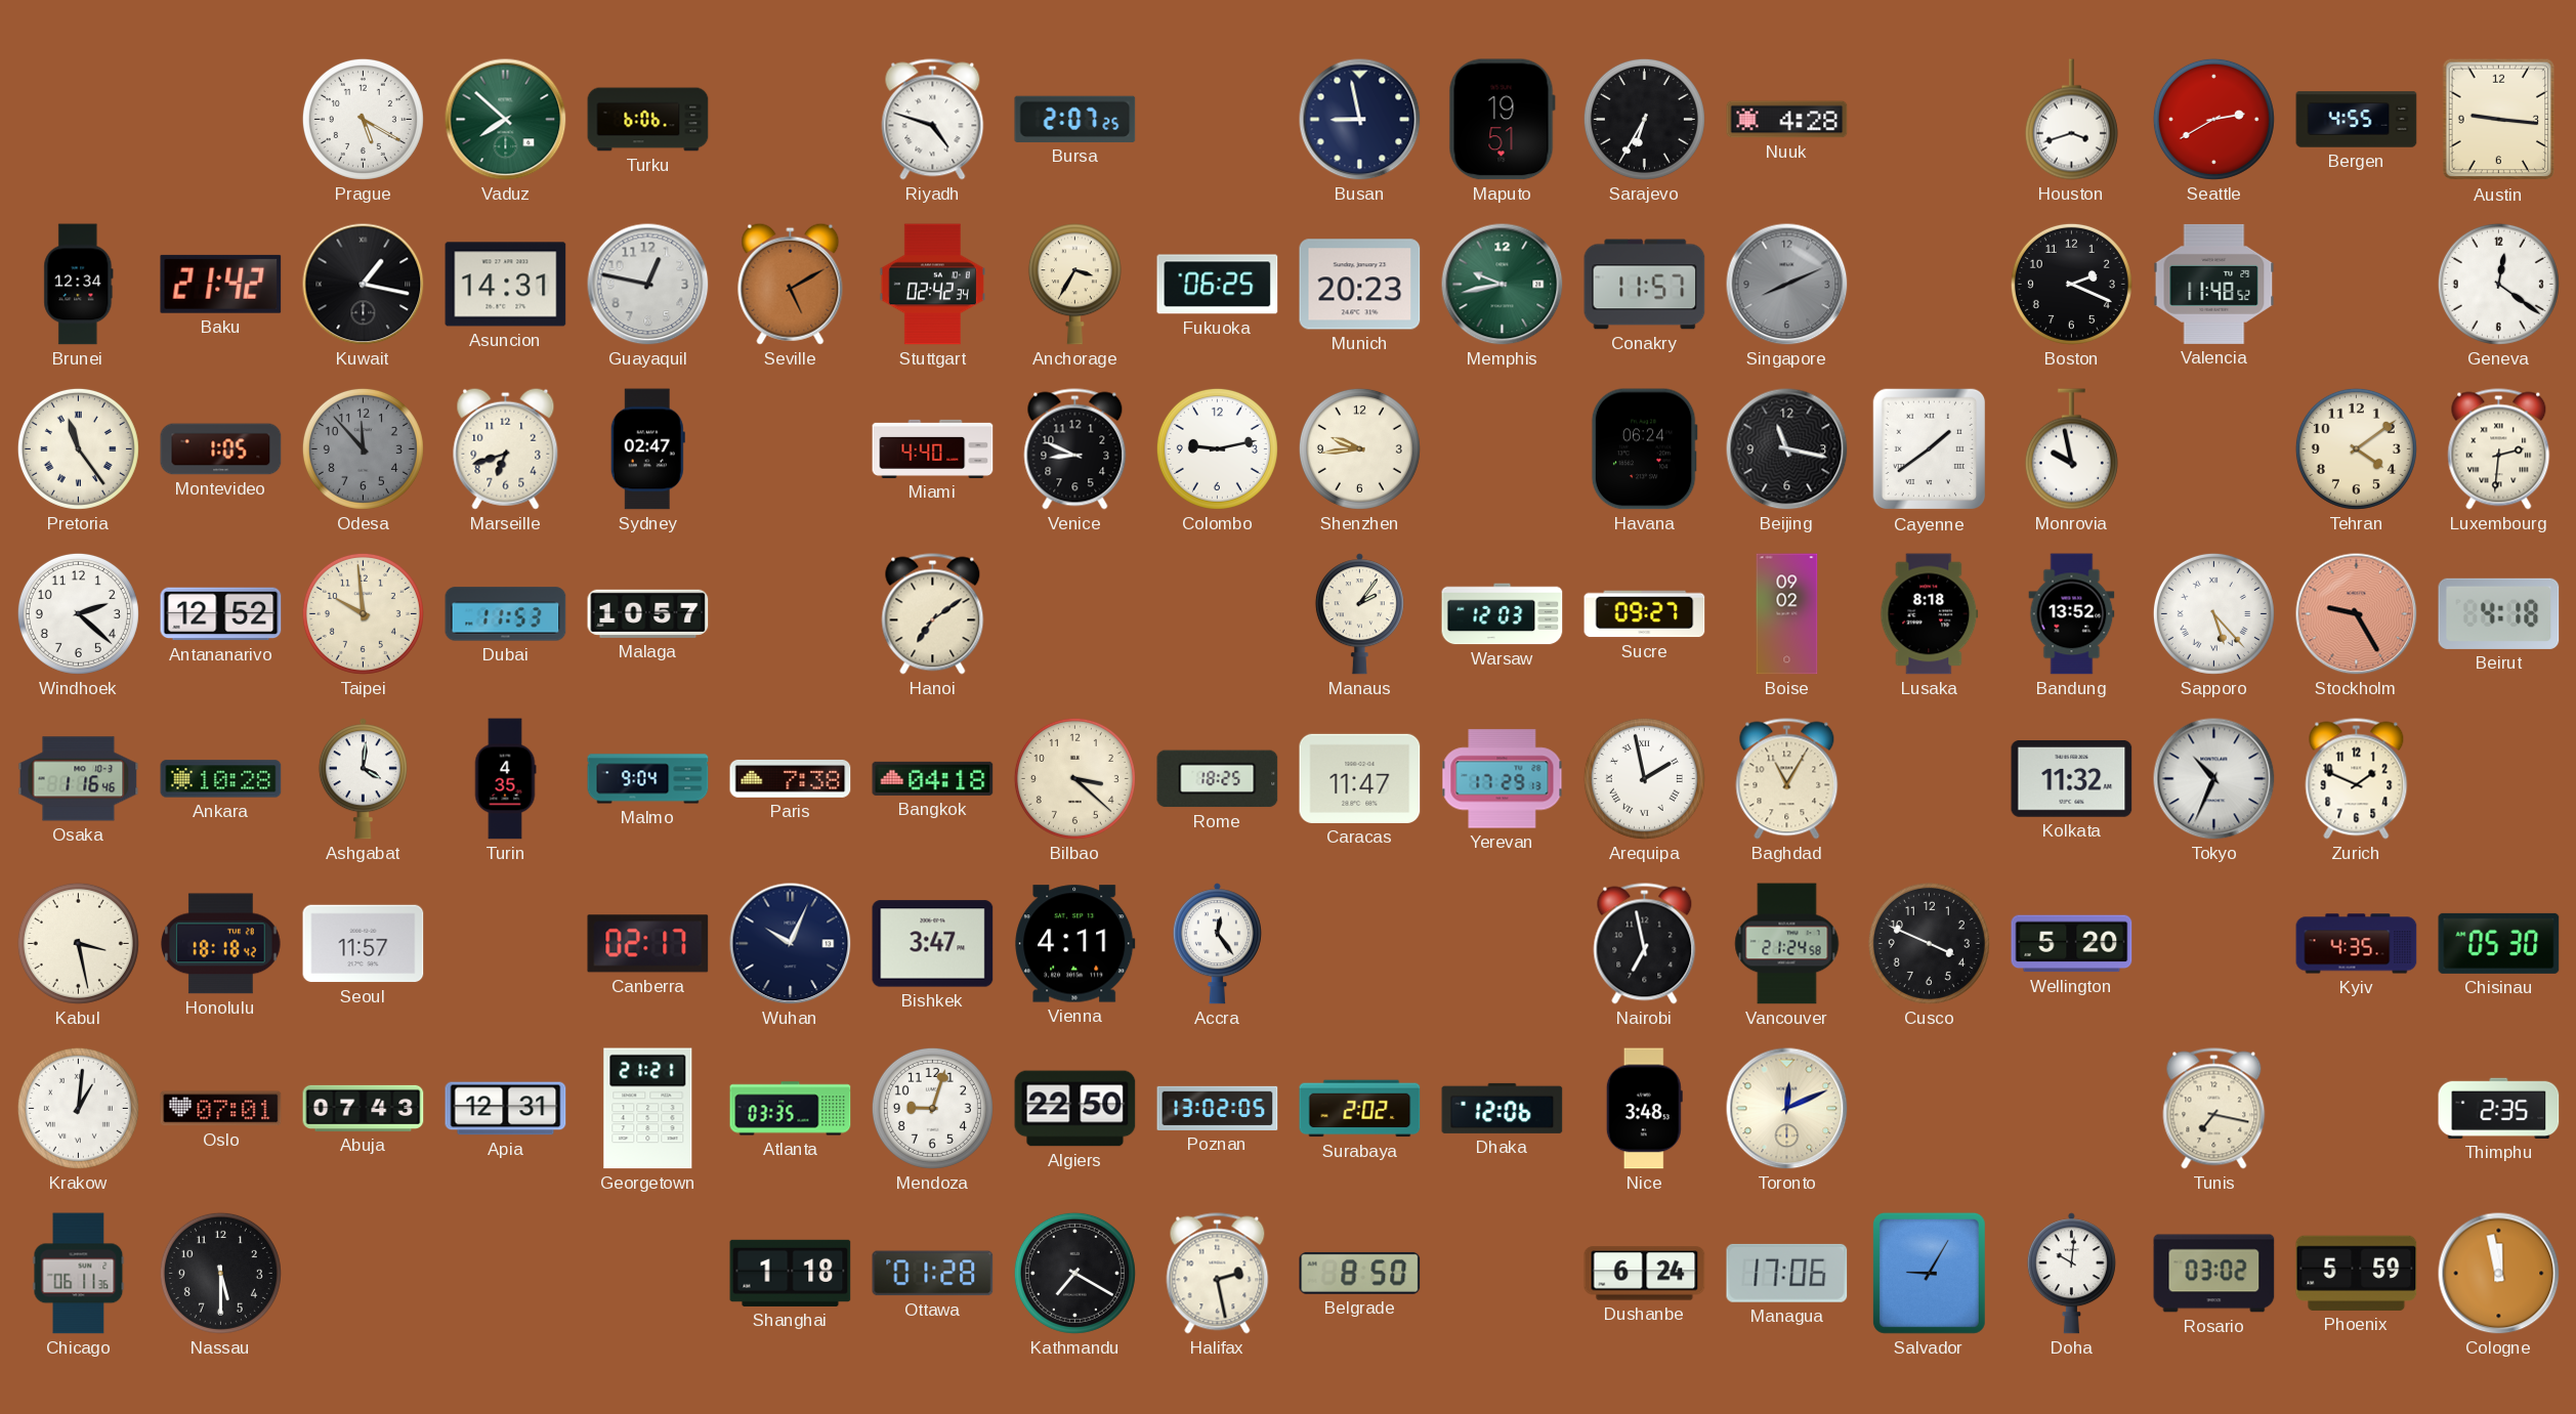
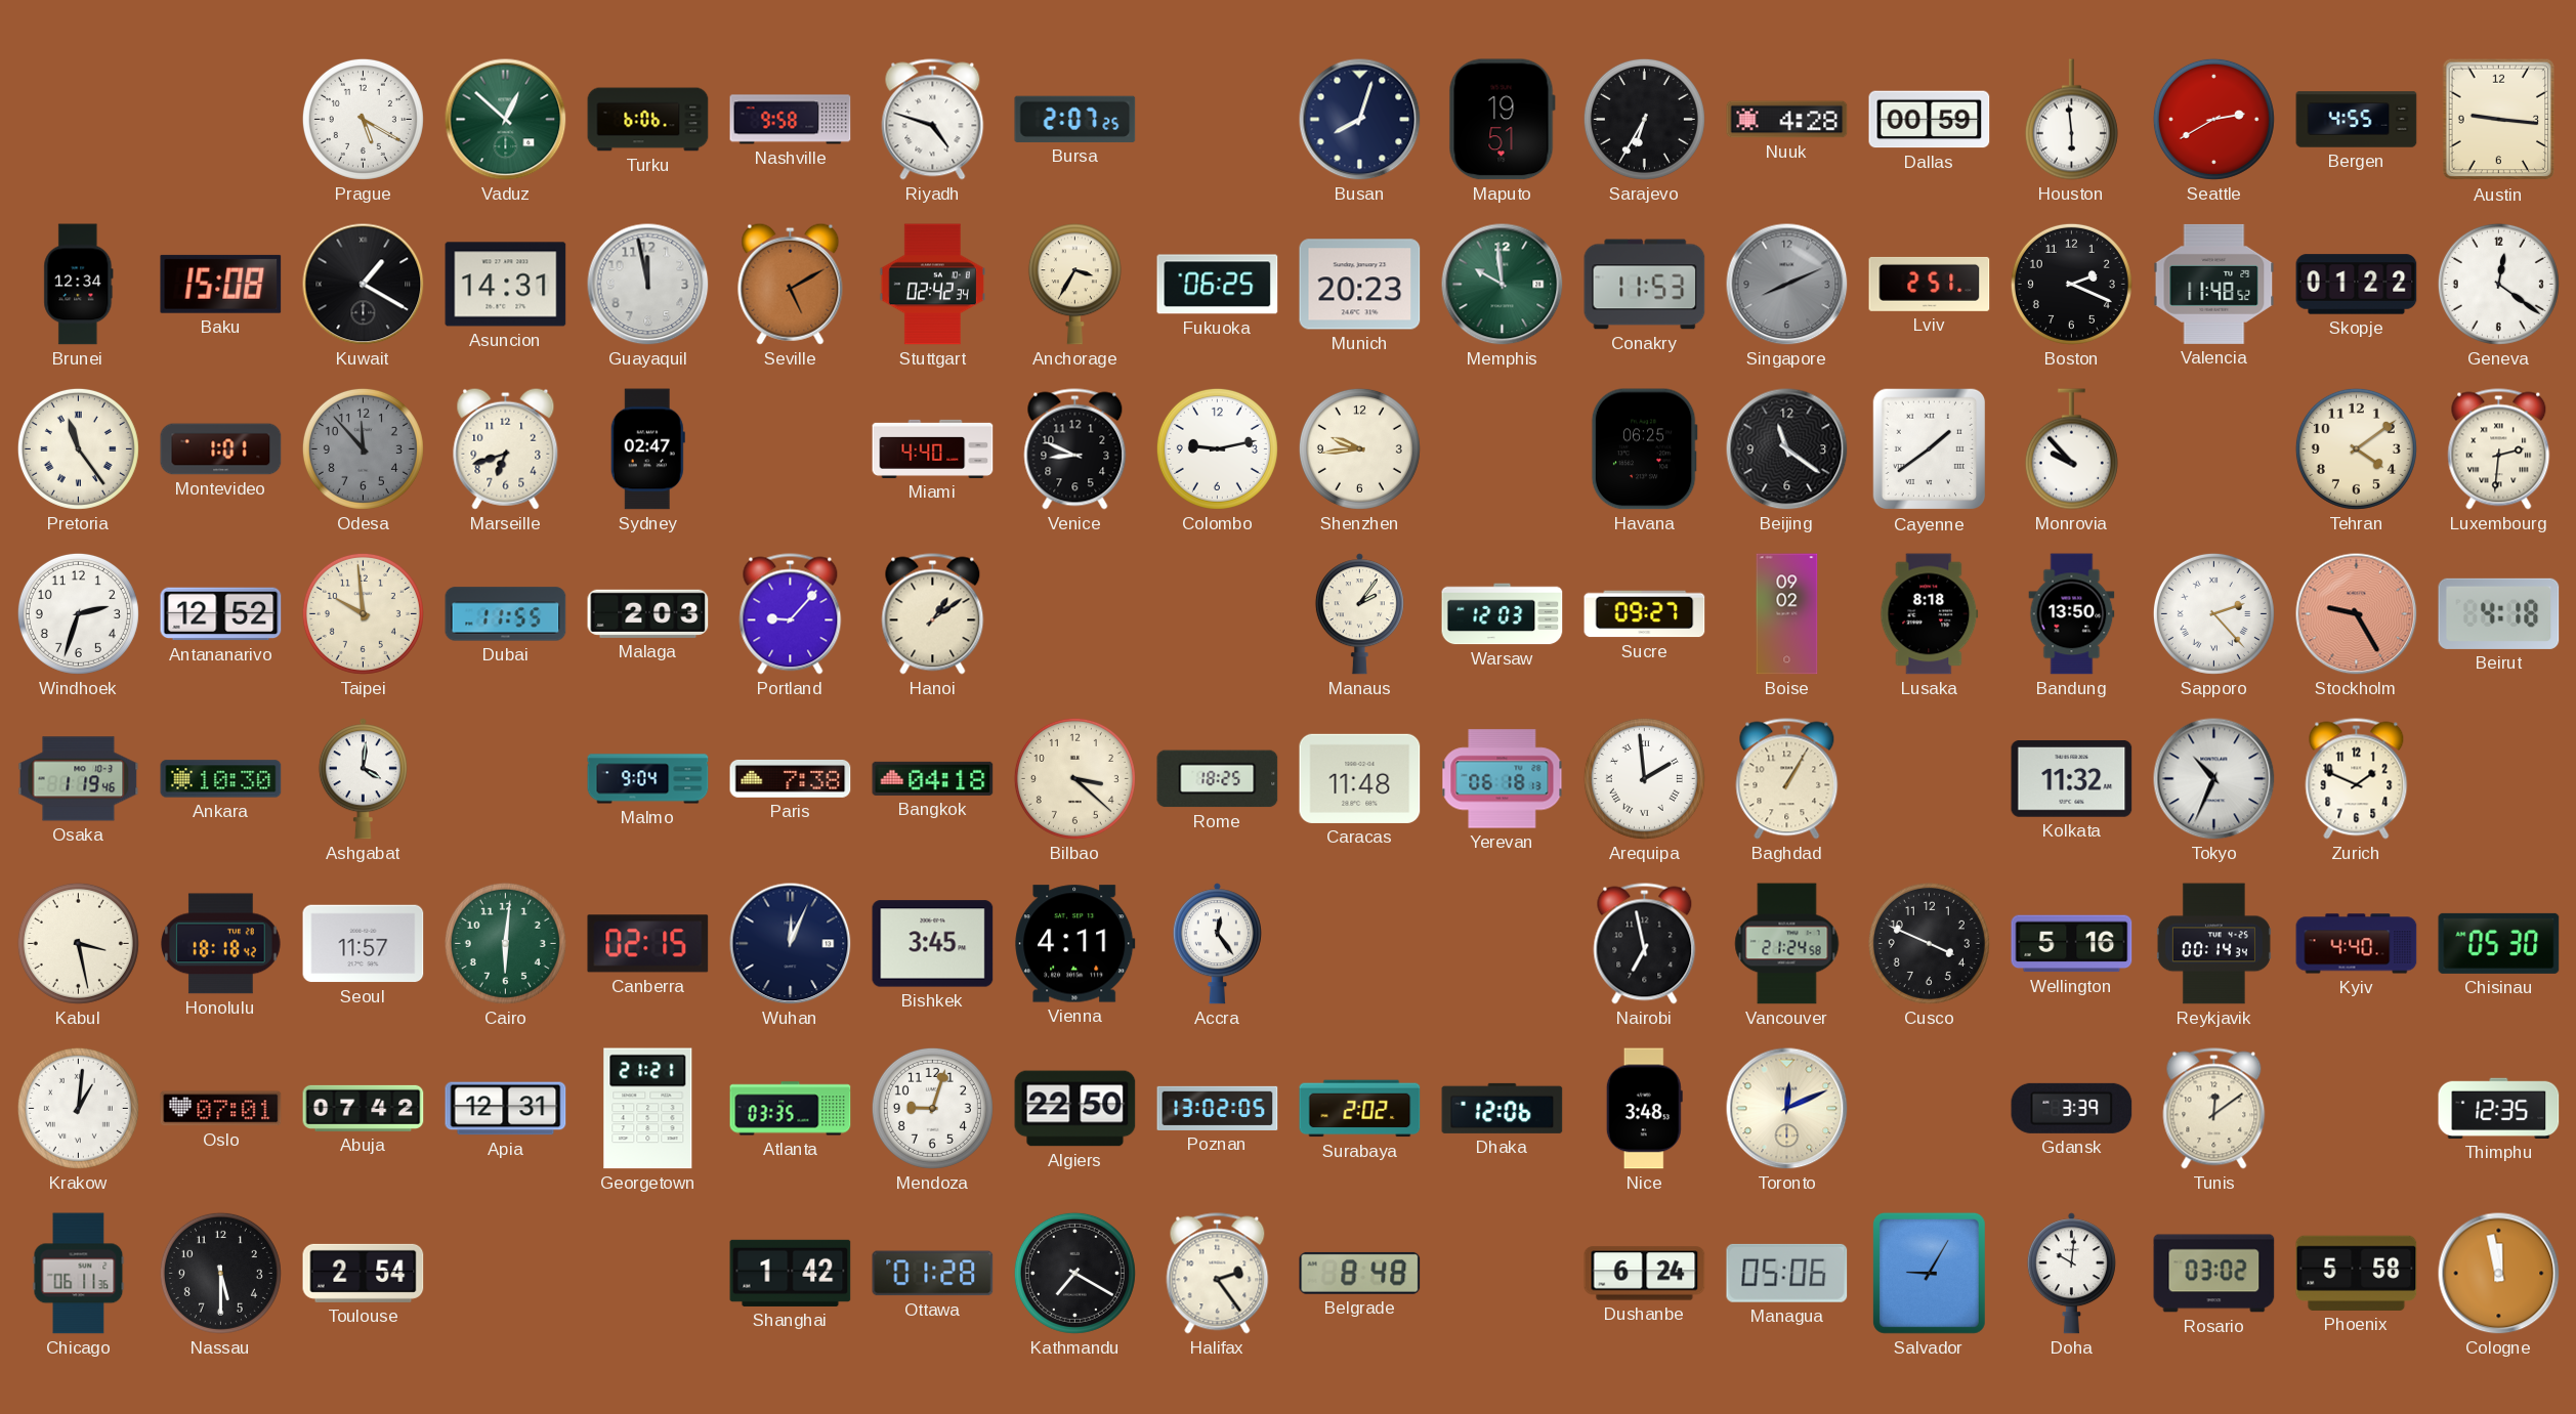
Vaduz: 7:52 -> 12:52
Nashville: none -> 9:58
Busan: 8:58 -> 8:03
Dallas: none -> 00:59
Houston: 3:42 -> 5:59
Baku: 21:42 -> 15:08
Kuwait: 1:17 -> 1:20
Guayaquil: 12:47 -> 11:58
Memphis: 9:43 -> 9:59
Conakry: 11:57 -> 11:53
Lviv: none -> 2:51
Skopje: none -> 01:22
Montevideo: 1:05 -> 1:01
Havana: 06:24 -> 06:25
Beijing: 11:17 -> 11:21
Monrovia: 9:58 -> 9:53
Windhoek: 2:22 -> 2:33
Dubai: 11:53 -> 11:55
Malaga: 10:57 -> 2:03
Portland: none -> 9:07
Hanoi: 7:09 -> 1:09
Bandung: 13:52 -> 13:50
Sapporo: 5:23 -> 2:23
Osaka: 1:16 -> 1:19
Ankara: 10:28 -> 10:30
Turin: 4:35 -> none
Caracas: 11:47 -> 11:48
Yerevan: 17:29 -> 06:18
Arequipa: 1:58 -> 1:59
Baghdad: 11:05 -> 1:05
Cairo: none -> 6:01
Canberra: 02:17 -> 02:15
Wuhan: 10:04 -> 12:04
Bishkek: 3:47 -> 3:45
Wellington: 5:20 -> 5:16
Reykjavik: none -> 00:14
Kyiv: 4:35 -> 4:40
Abuja: 07:43 -> 07:42
Gdansk: none -> 3:39
Tunis: 7:17 -> 12:09
Thimphu: 2:35 -> 12:35
Toulouse: none -> 2:54
Shanghai: 1:18 -> 1:42
Halifax: 2:28 -> 2:24
Belgrade: 8:50 -> 8:48
Managua: 17:06 -> 05:06
Phoenix: 5:59 -> 5:58
